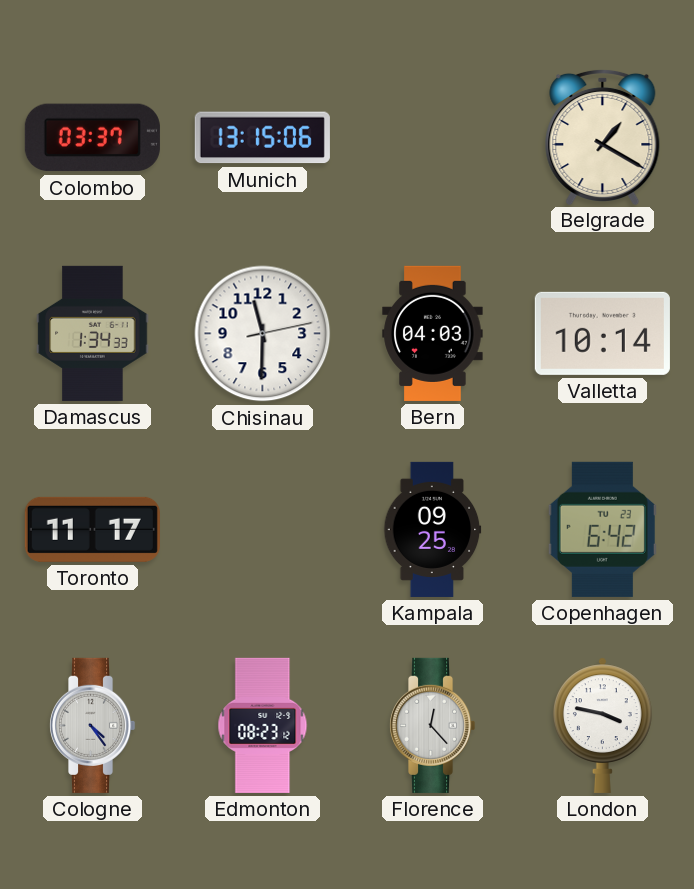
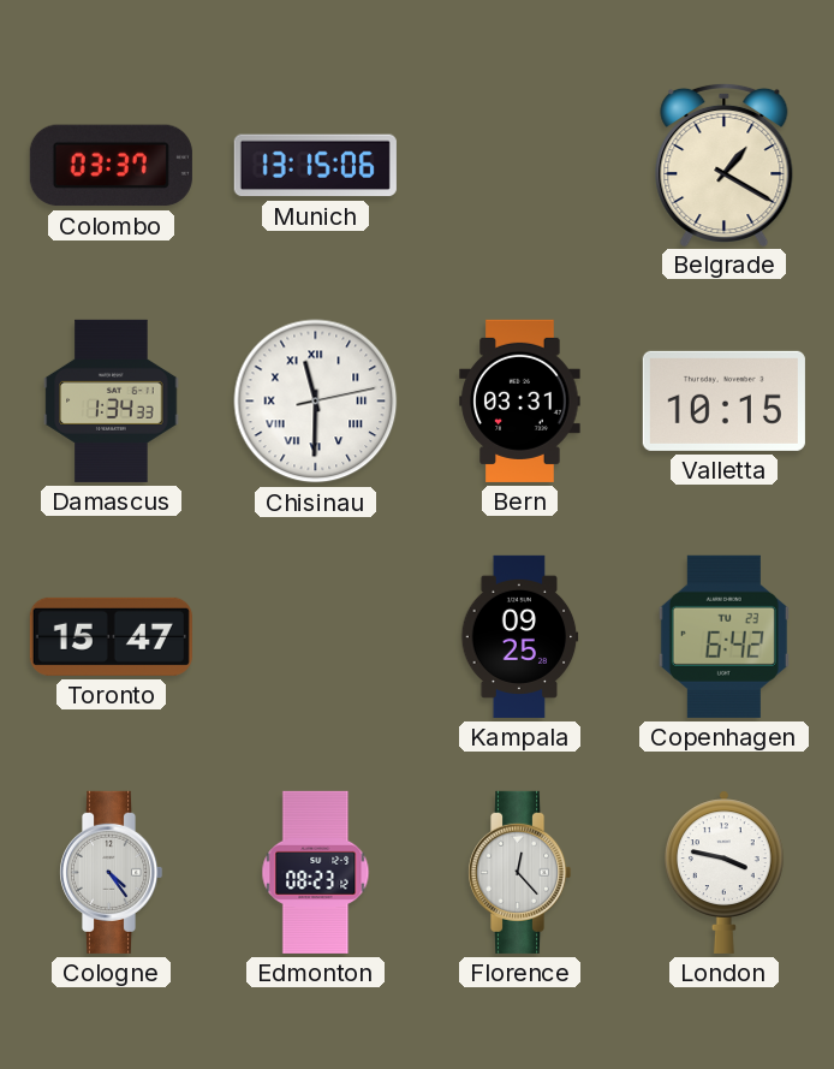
Chisinau numerals: Arabic -> Roman
Bern: 04:03 -> 03:31
Valletta: 10:14 -> 10:15
Toronto: 11:17 -> 15:47
